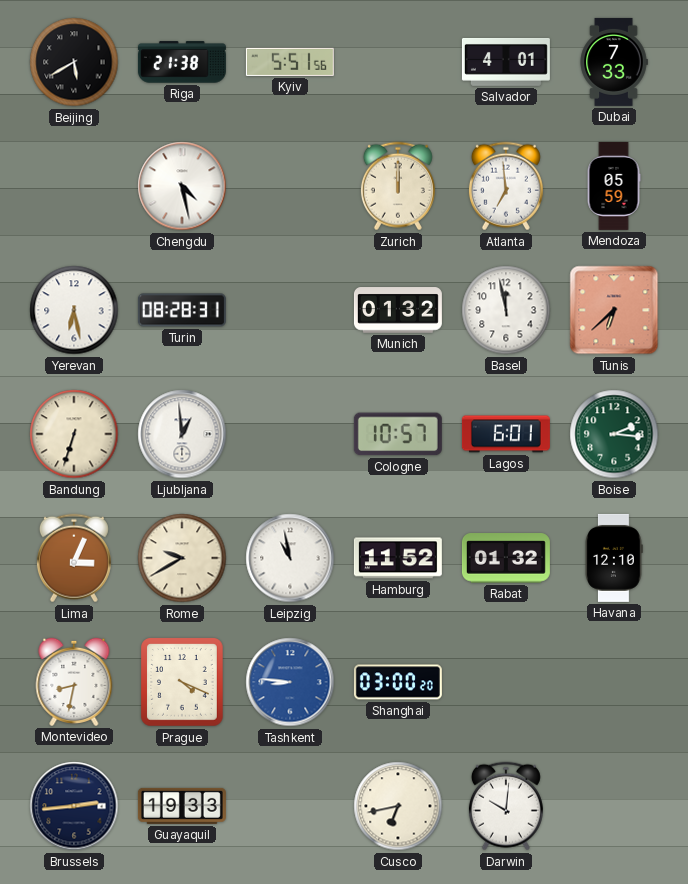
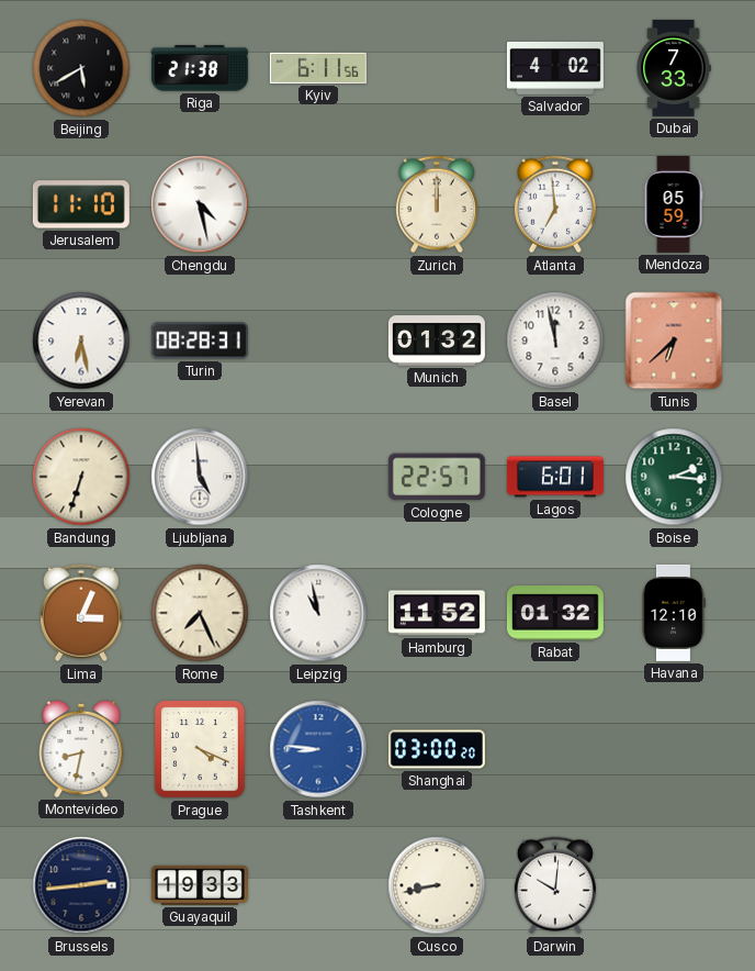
Kyiv: 5:51 -> 6:11
Salvador: 4:01 -> 4:02
Jerusalem: none -> 11:10
Ljubljana: 12:59 -> 4:59
Cologne: 10:57 -> 22:57
Rome: 9:40 -> 7:26
Cusco: 6:43 -> 8:43
